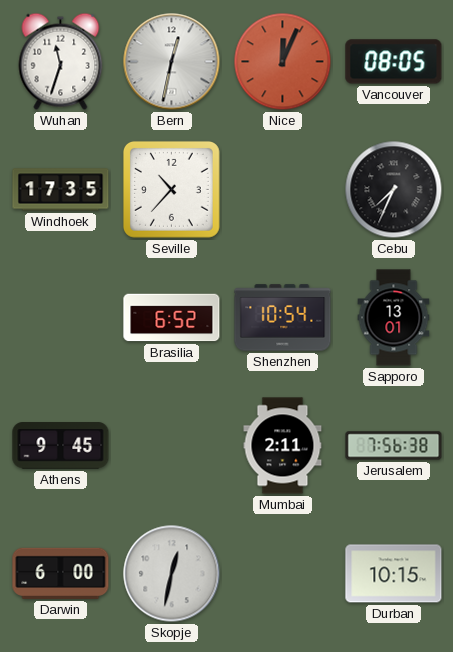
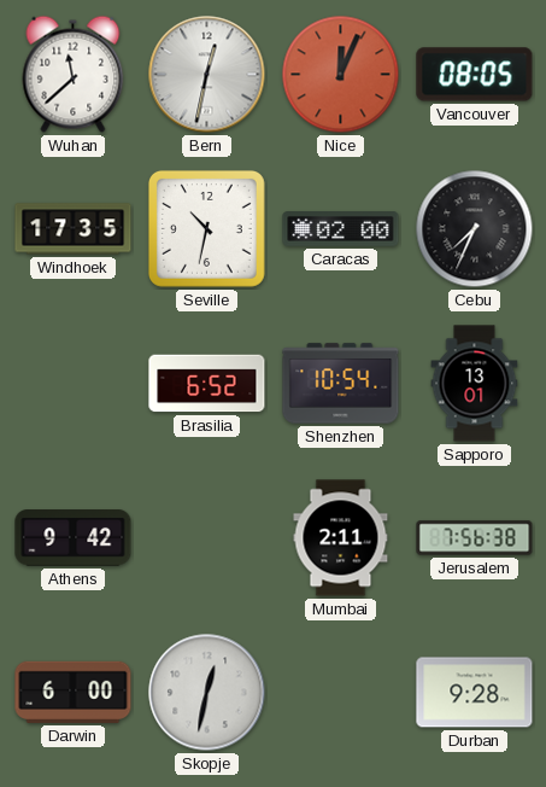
Wuhan: 11:33 -> 11:38
Seville: 10:37 -> 10:32
Caracas: none -> 02:00
Athens: 9:45 -> 9:42
Durban: 10:15 -> 9:28
